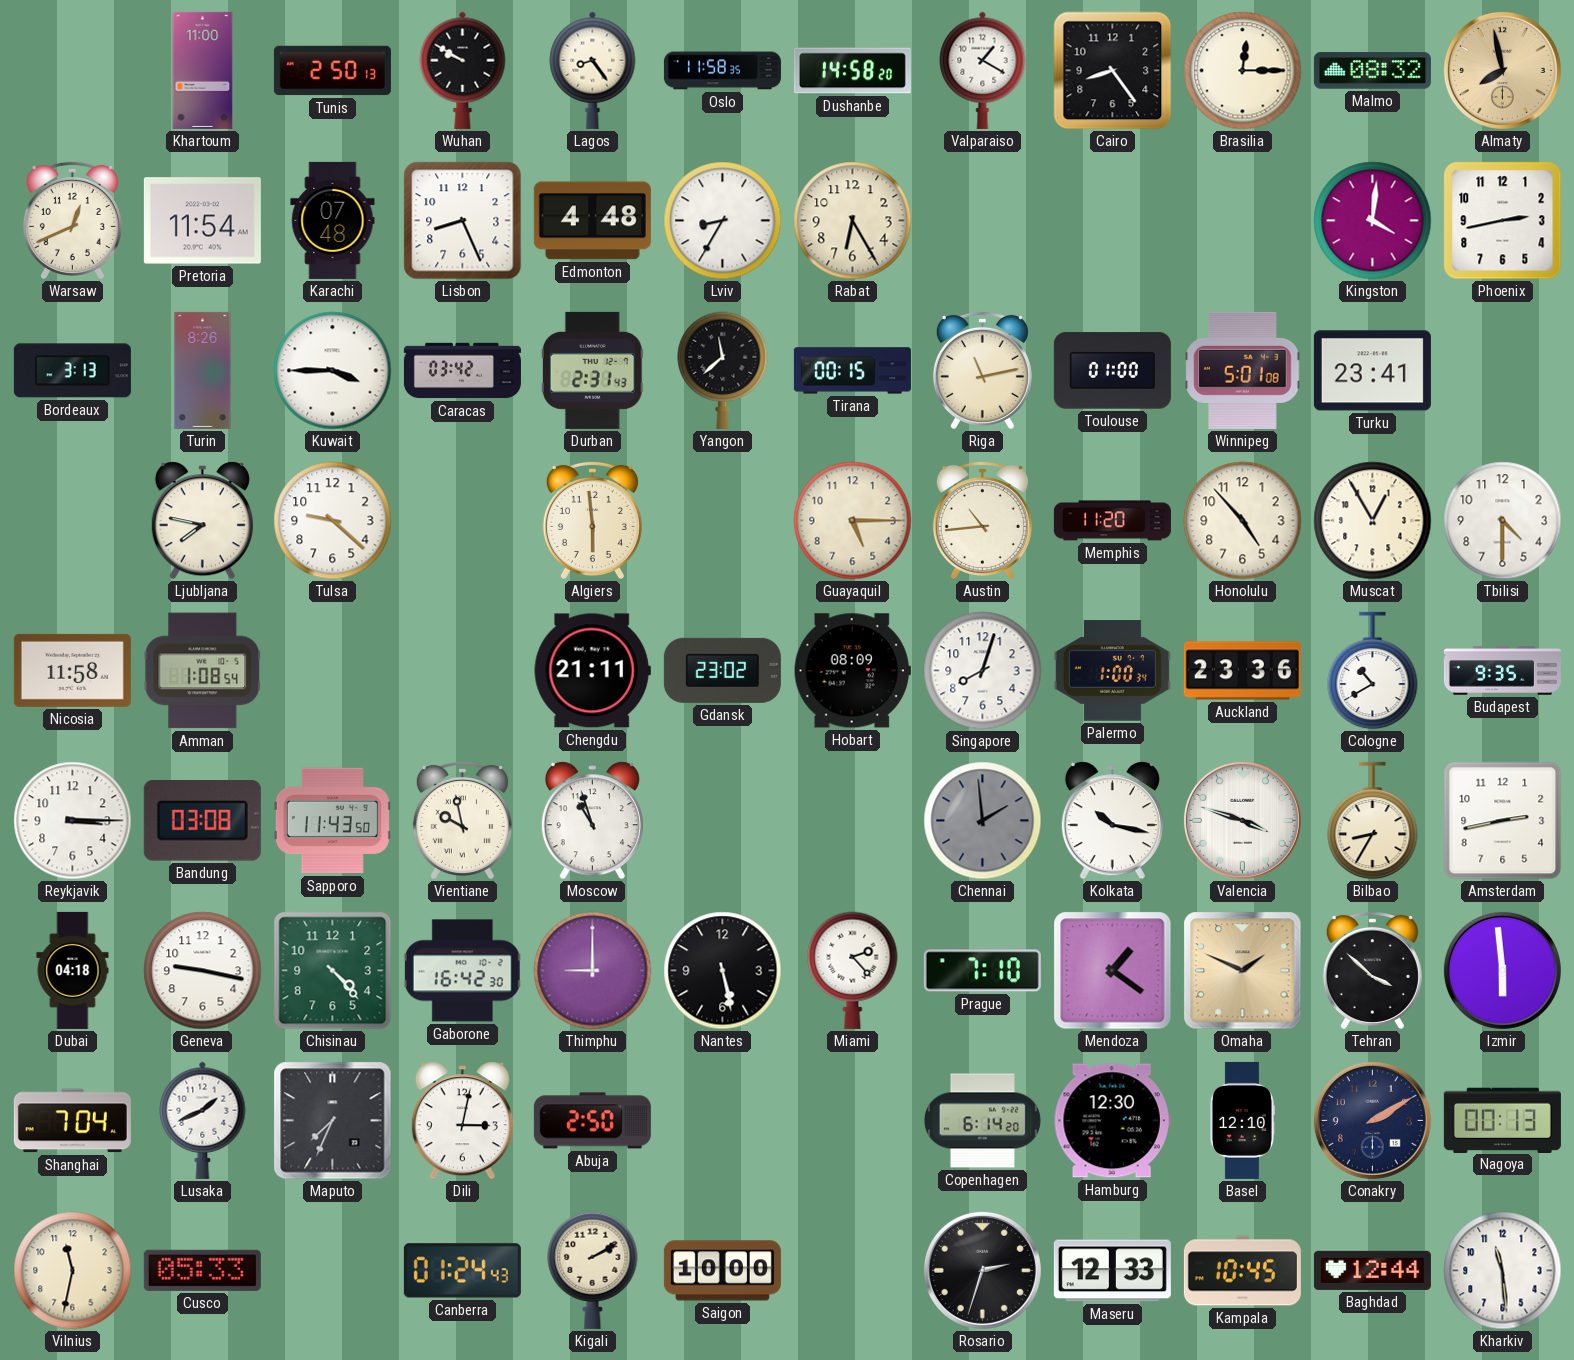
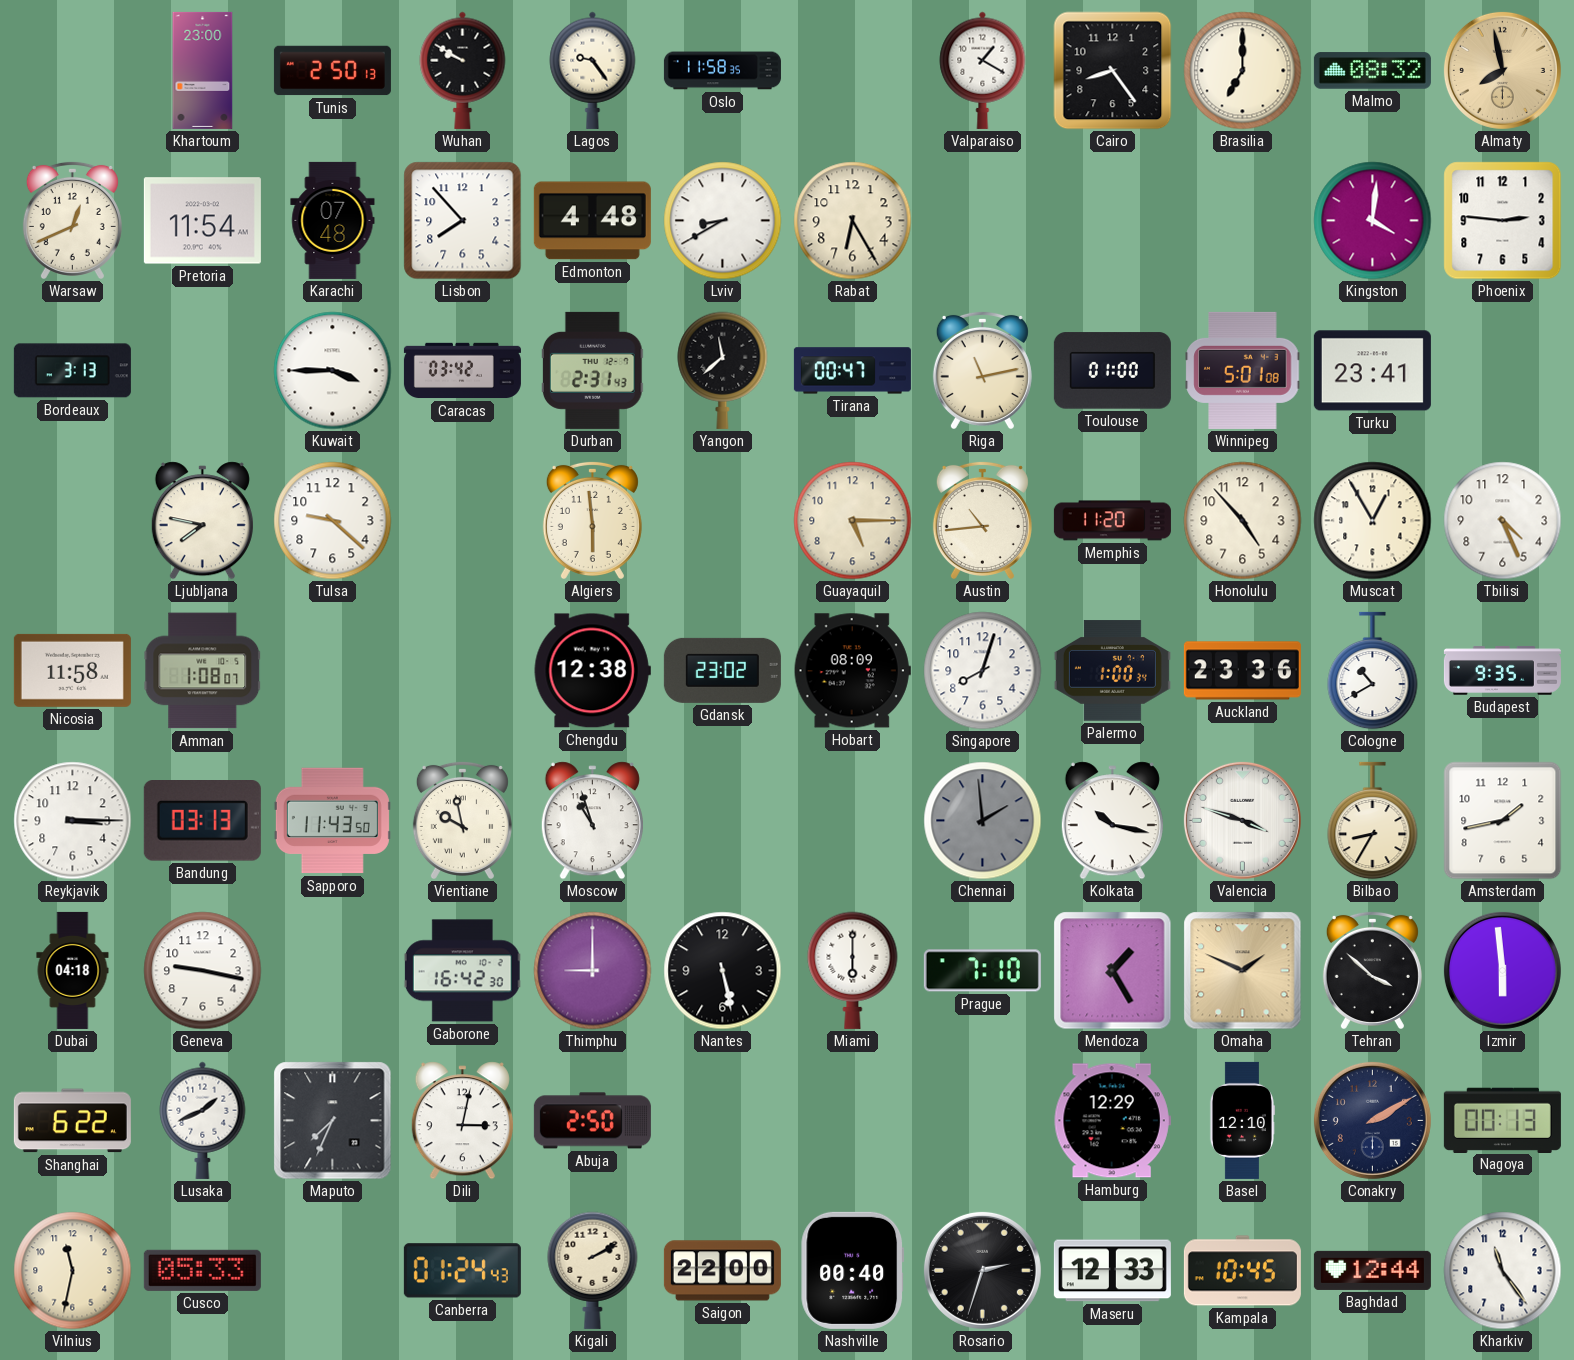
Khartoum: 11:00 -> 23:00
Lagos: 8:24 -> 9:24
Dushanbe: 14:58 -> none
Brasilia: 12:15 -> 7:00
Lisbon: 8:26 -> 7:53
Lviv: 8:35 -> 8:40
Phoenix: 2:43 -> 2:46
Turin: 8:26 -> none
Tirana: 00:15 -> 00:47
Tbilisi: 4:30 -> 4:26
Amman: 1:08:54 -> 1:08:07
Chengdu: 21:11 -> 12:38
Bandung: 03:08 -> 03:13
Amsterdam: 2:43 -> 1:43
Chisinau: 4:23 -> none
Miami: 2:23 -> 6:00
Mendoza: 1:21 -> 1:25
Shanghai: 7:04 -> 6:22
Copenhagen: 6:14 -> none
Hamburg: 12:30 -> 12:29
Saigon: 10:00 -> 22:00
Nashville: none -> 00:40
Kharkiv: 11:29 -> 11:24
